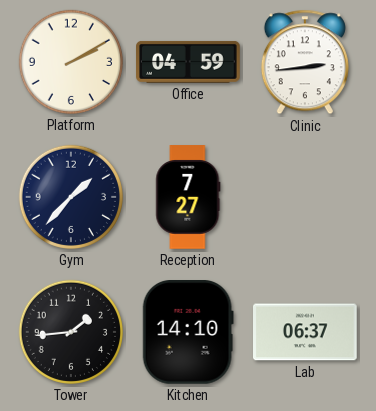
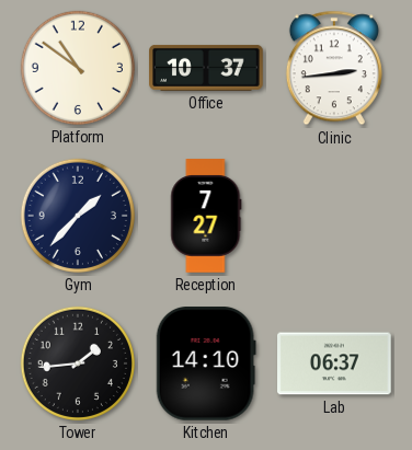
Platform: 2:10 -> 10:51
Office: 04:59 -> 10:37
